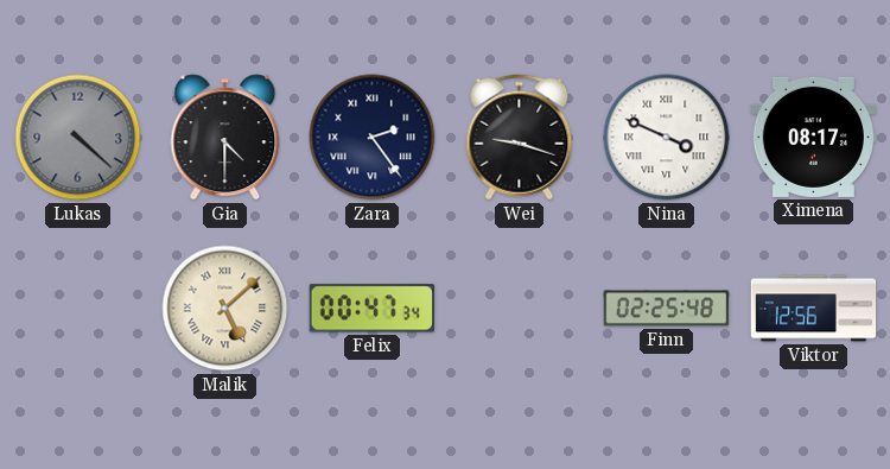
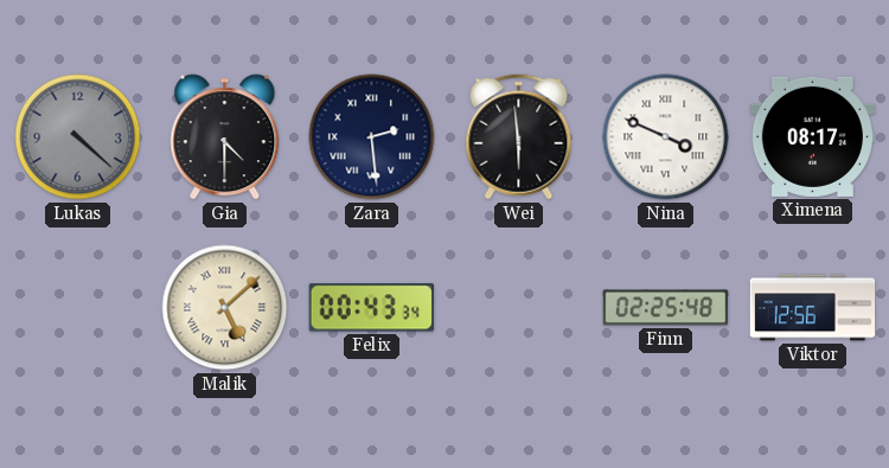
Zara: 2:24 -> 2:29
Wei: 9:18 -> 5:59
Felix: 00:47 -> 00:43
